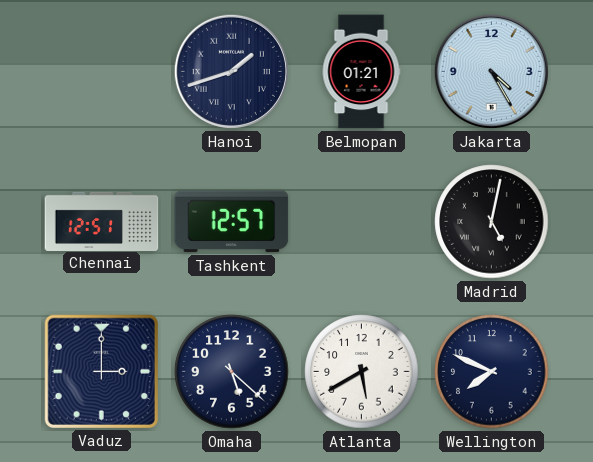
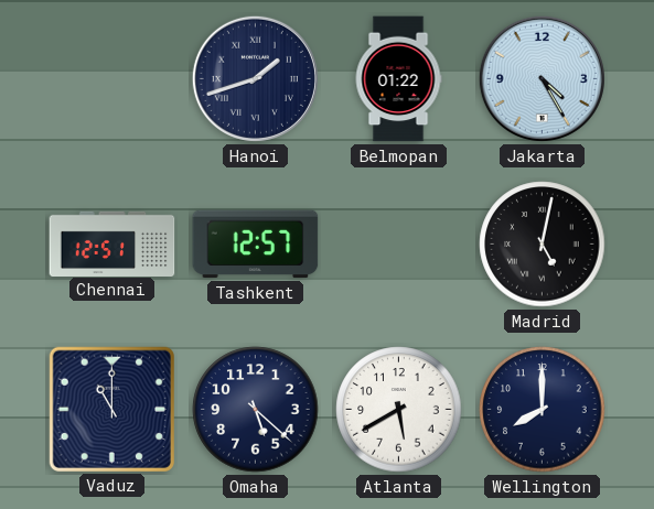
Belmopan: 01:21 -> 01:22
Vaduz: 3:00 -> 11:00
Wellington: 7:49 -> 8:00
